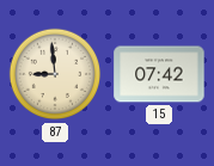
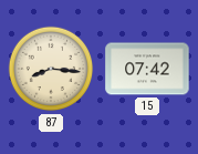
87: 8:59 -> 8:16
